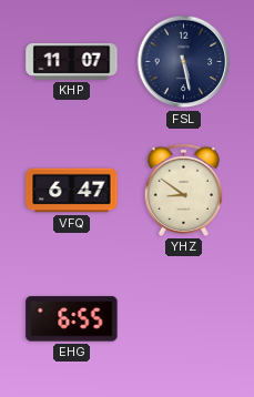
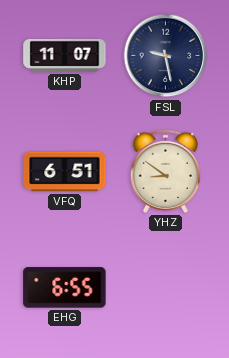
FSL: 5:28 -> 9:28
VFQ: 6:47 -> 6:51
